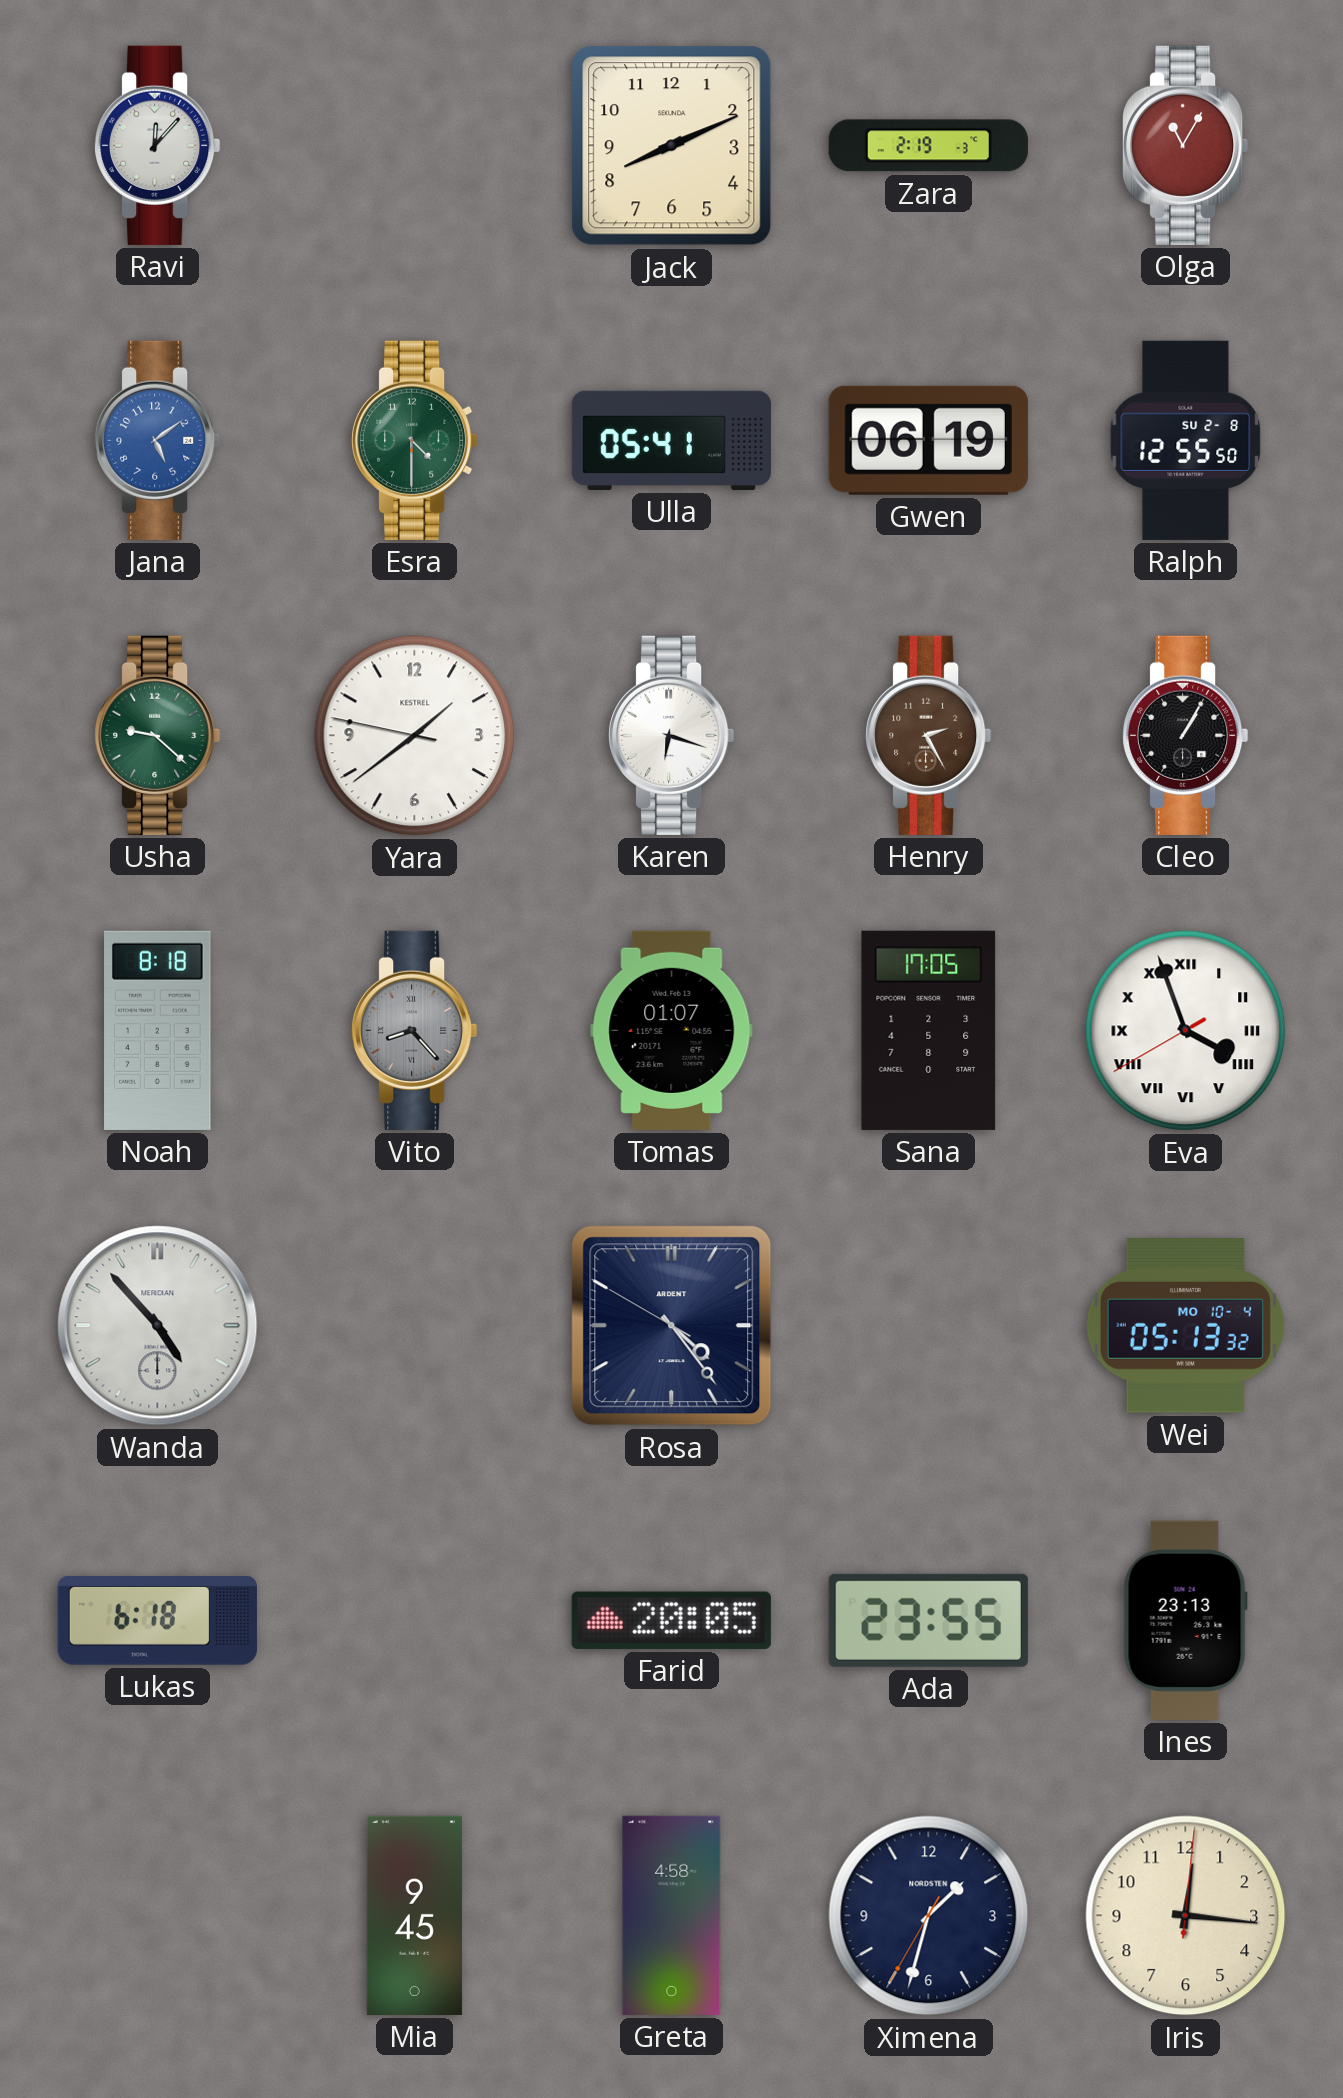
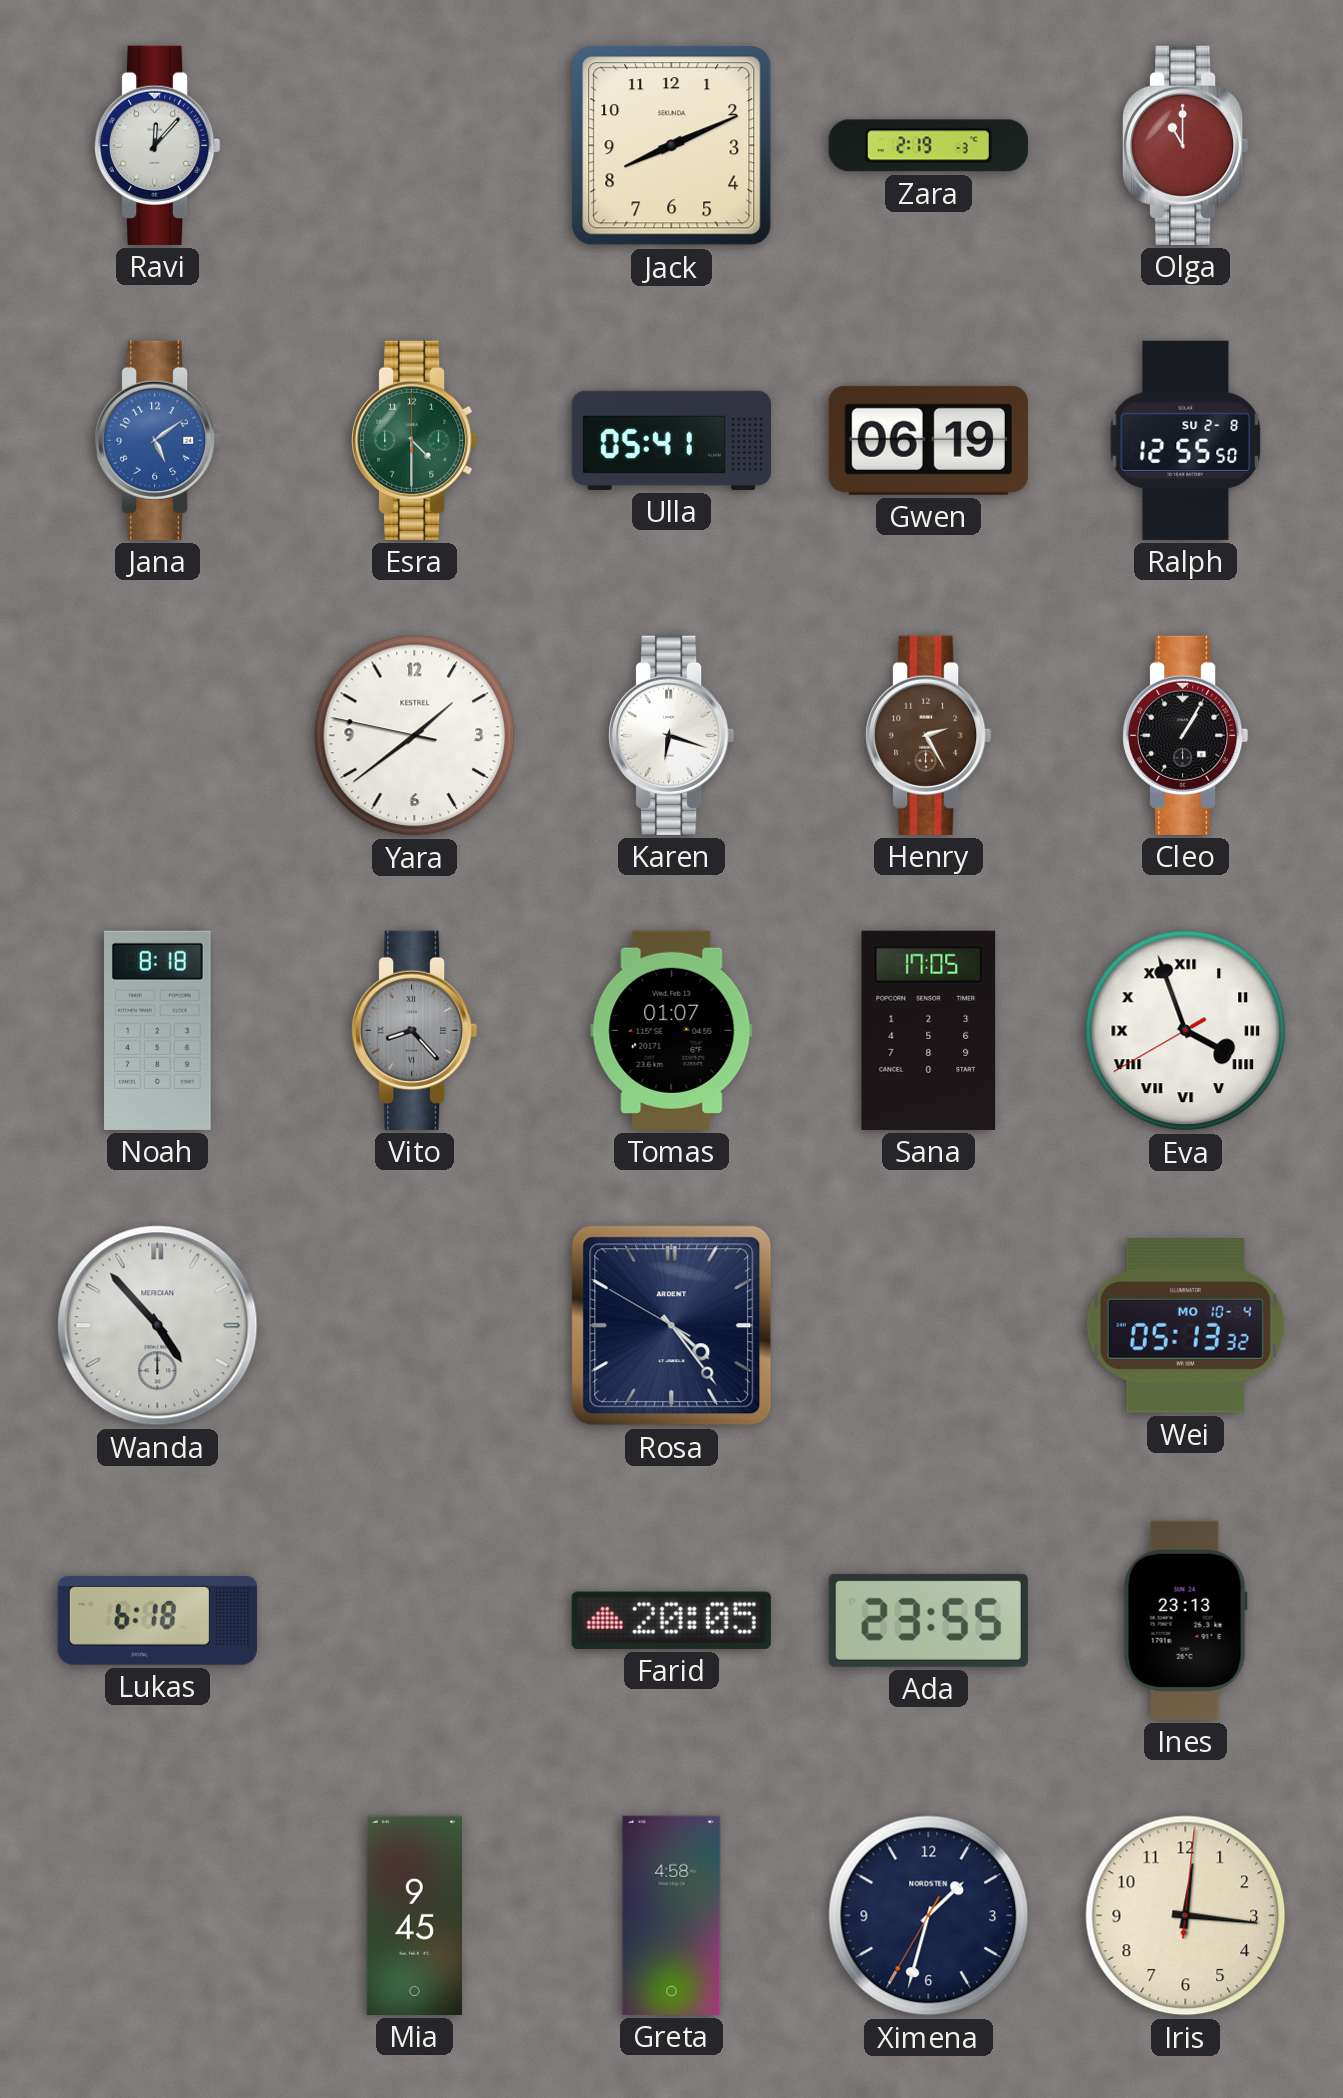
Olga: 11:05 -> 11:00
Usha: 9:22 -> none
